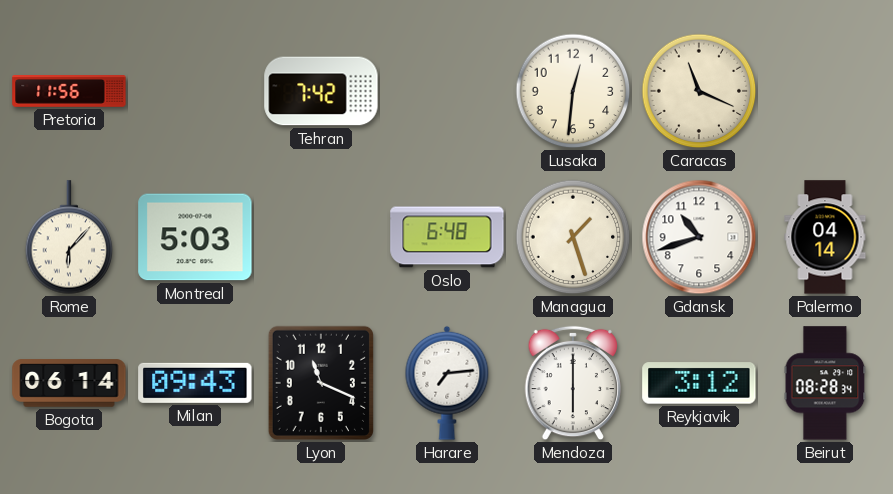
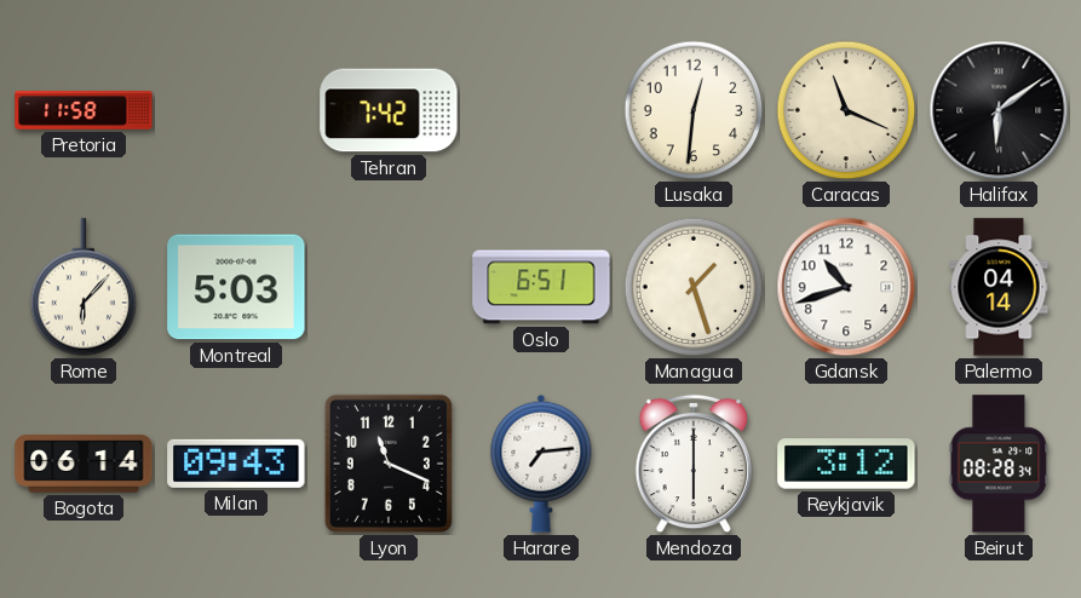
Pretoria: 11:56 -> 11:58
Halifax: none -> 6:09
Oslo: 6:48 -> 6:51
